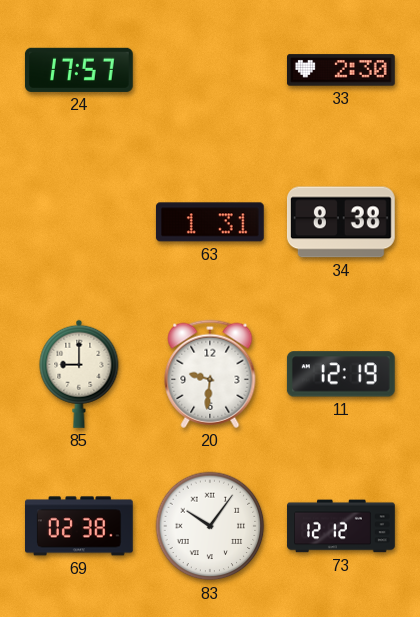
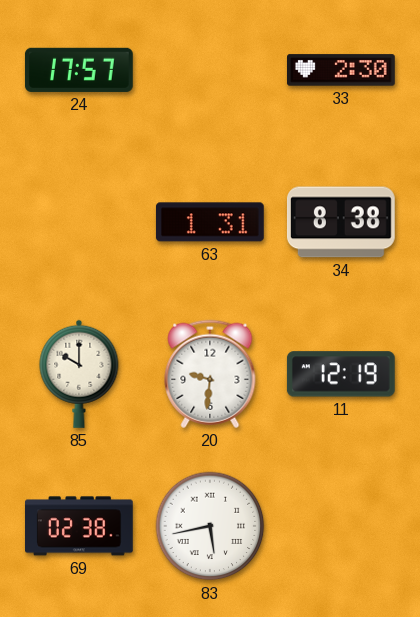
85: 9:00 -> 10:00
83: 10:06 -> 5:43
73: 12:12 -> none
